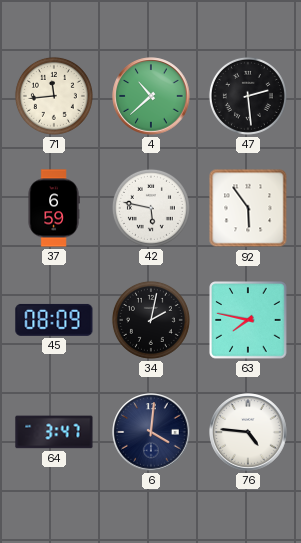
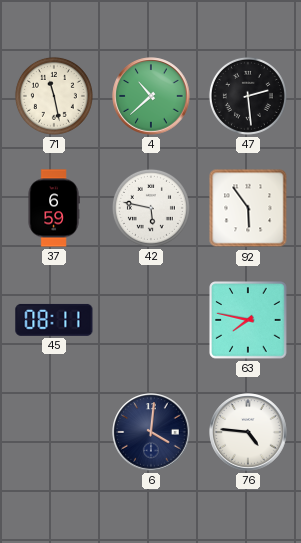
71: 11:44 -> 11:28
45: 08:09 -> 08:11
34: 2:02 -> none
64: 3:47 -> none
